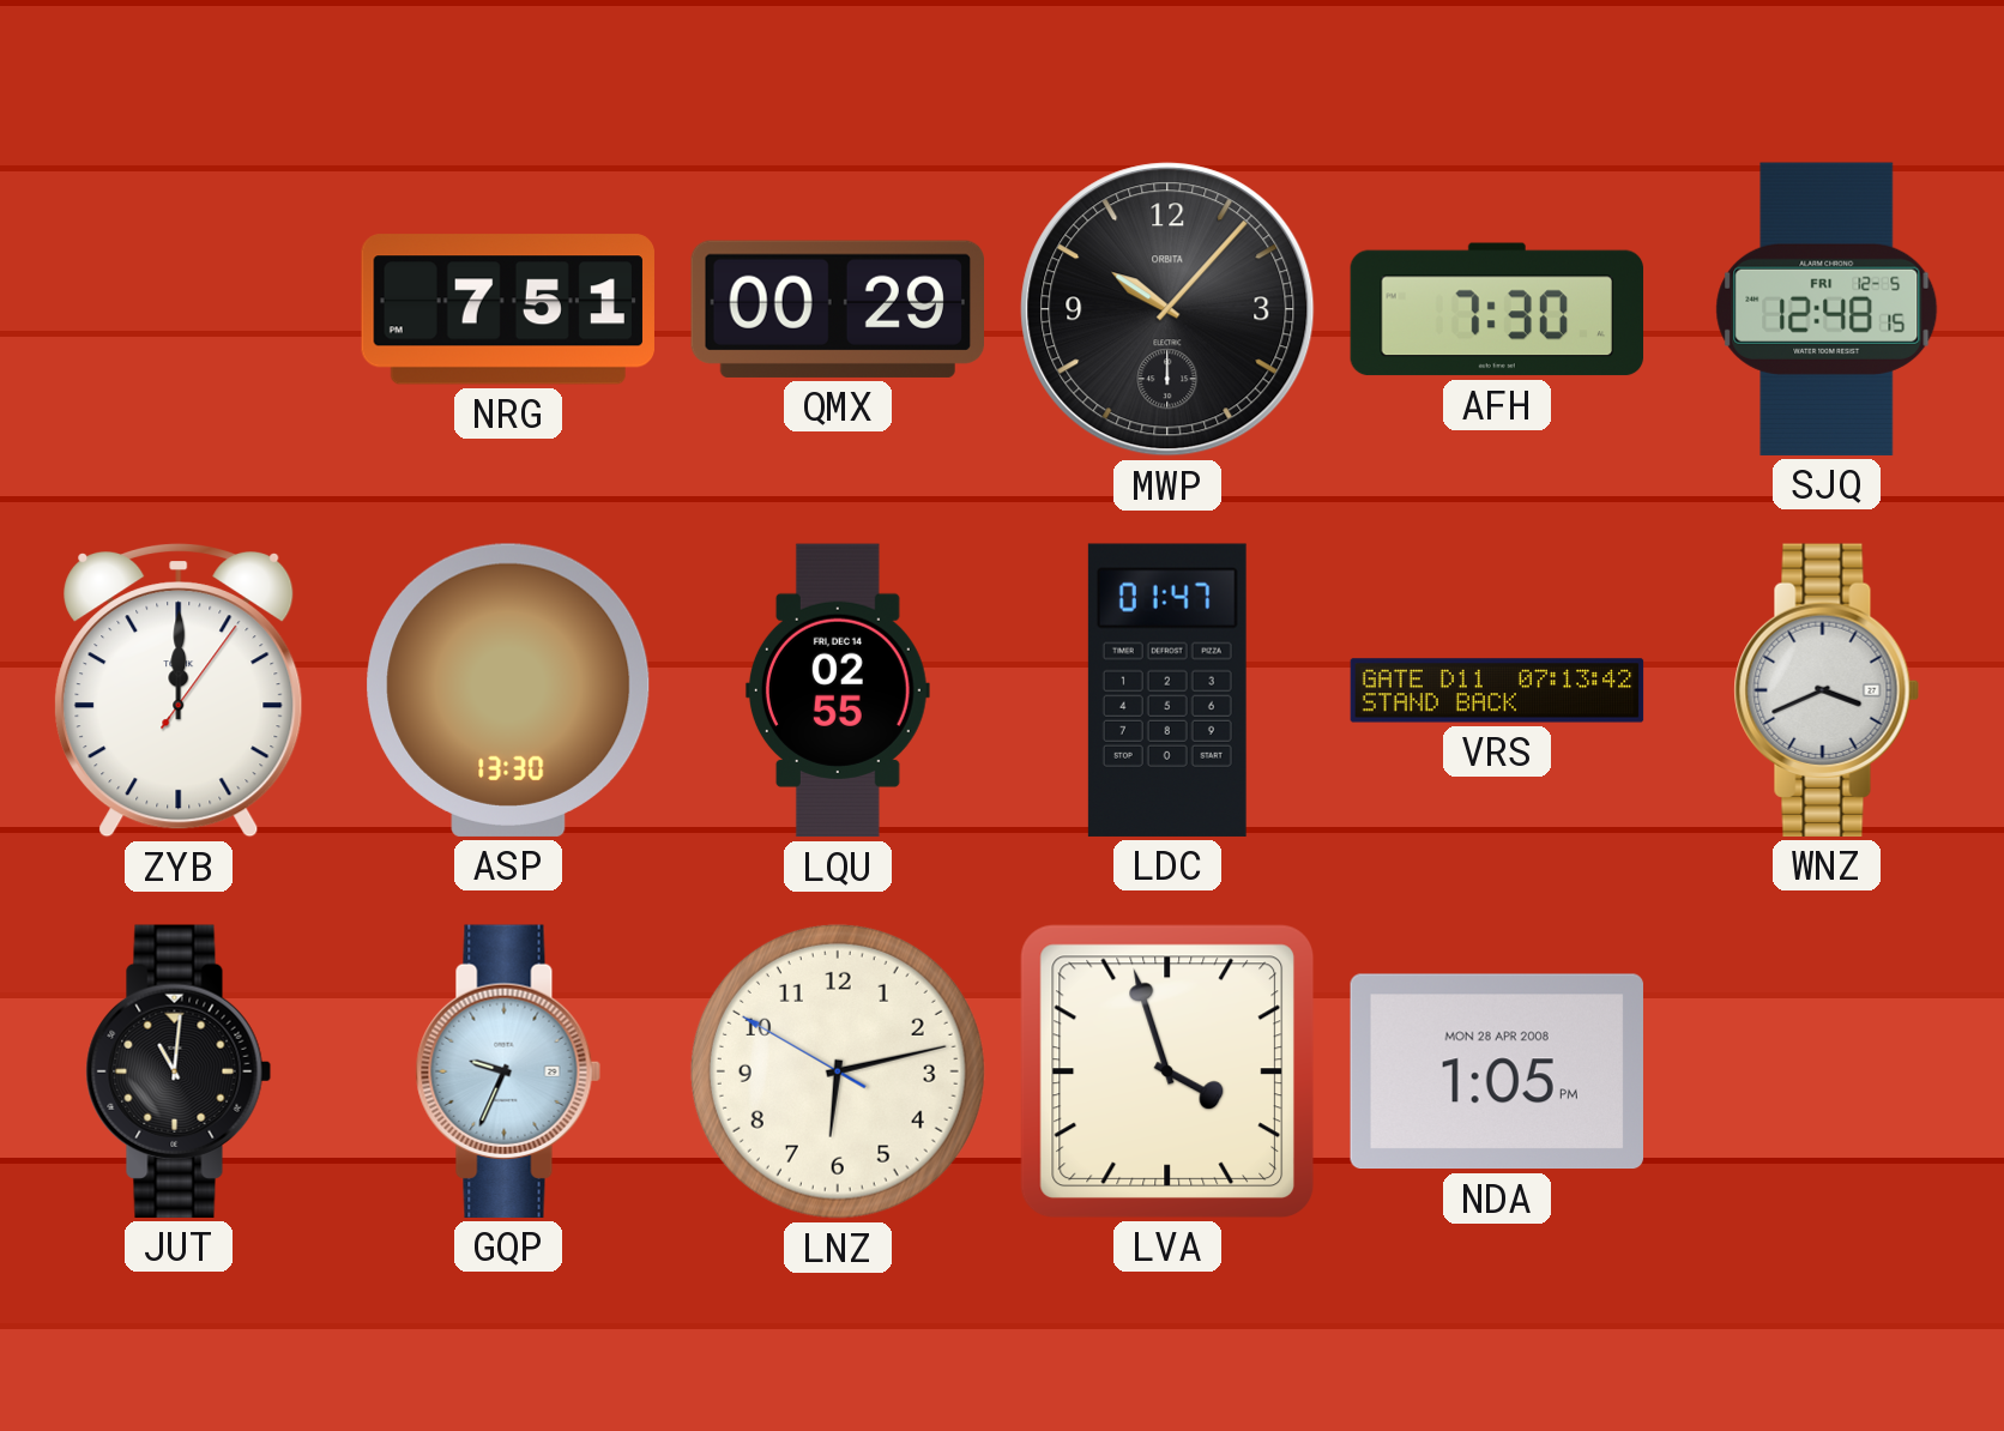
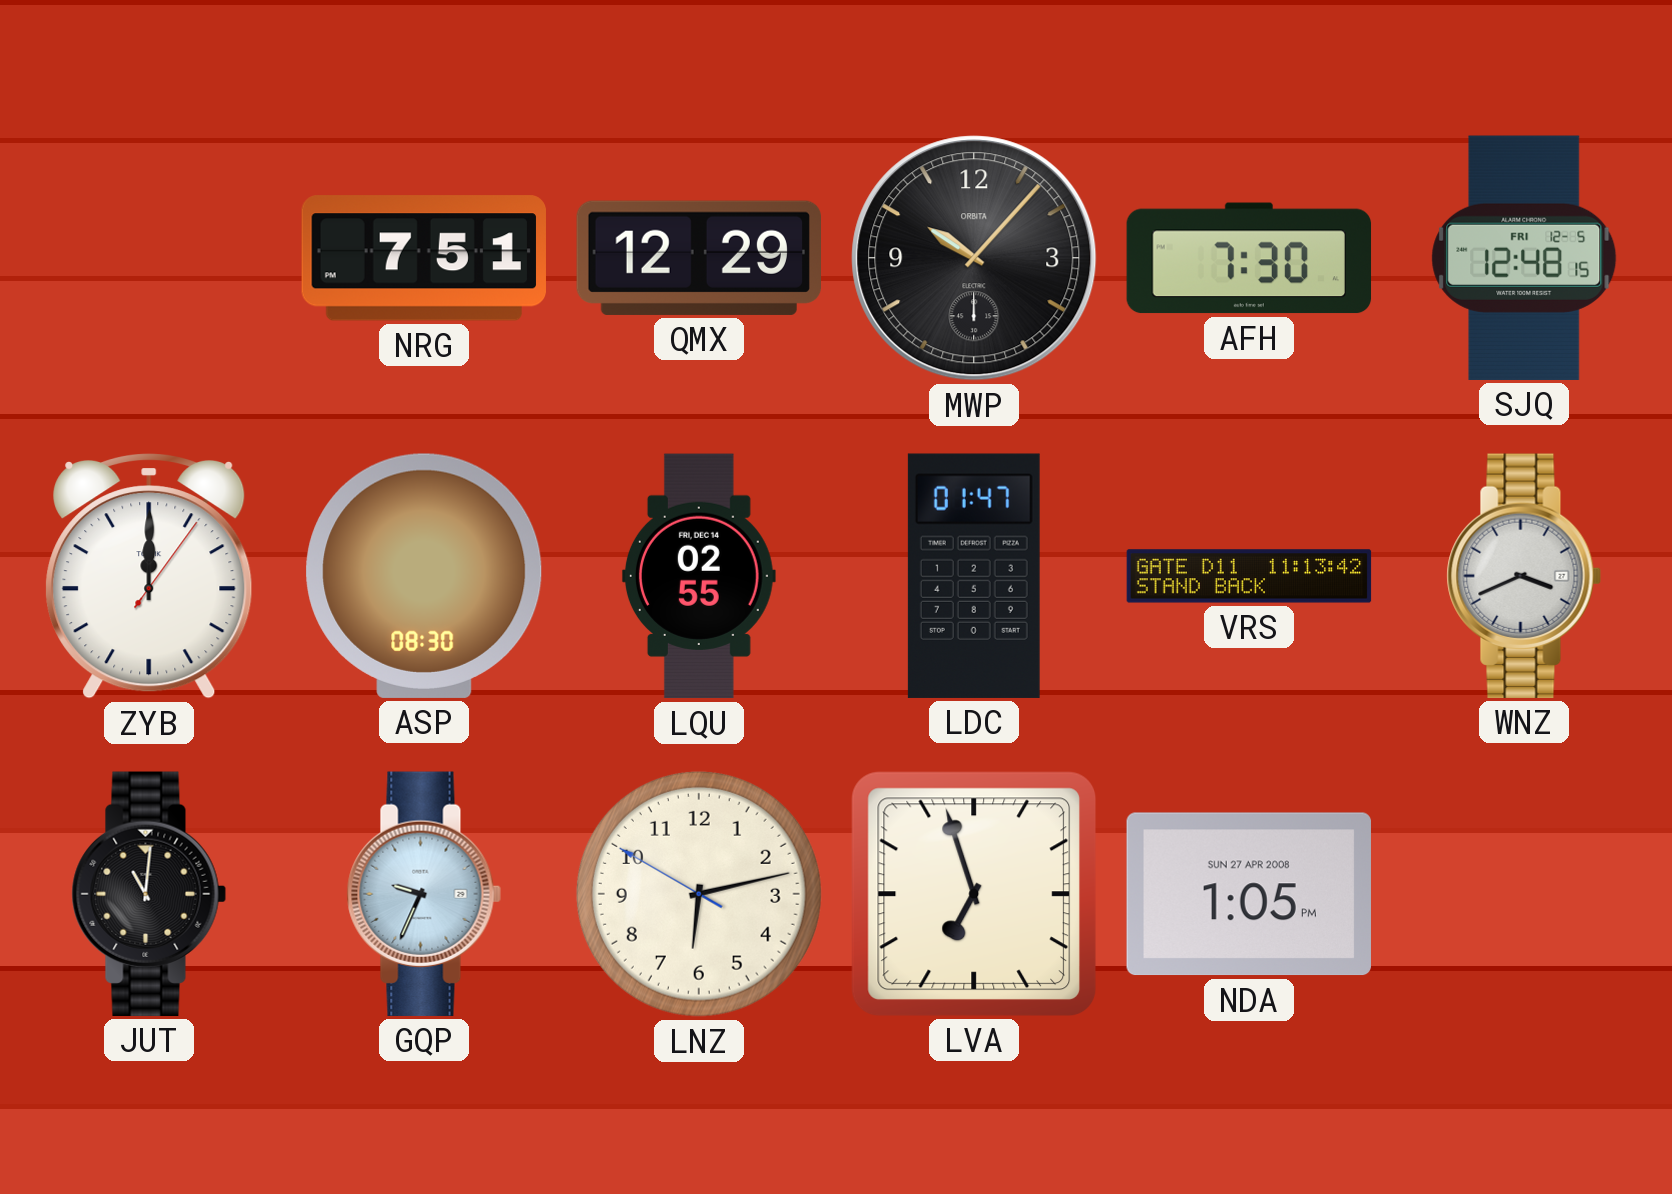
QMX: 00:29 -> 12:29
ASP: 13:30 -> 08:30
VRS: 07:13 -> 11:13
LVA: 3:57 -> 6:57
NDA date: MON 28 APR 2008 -> SUN 27 APR 2008
